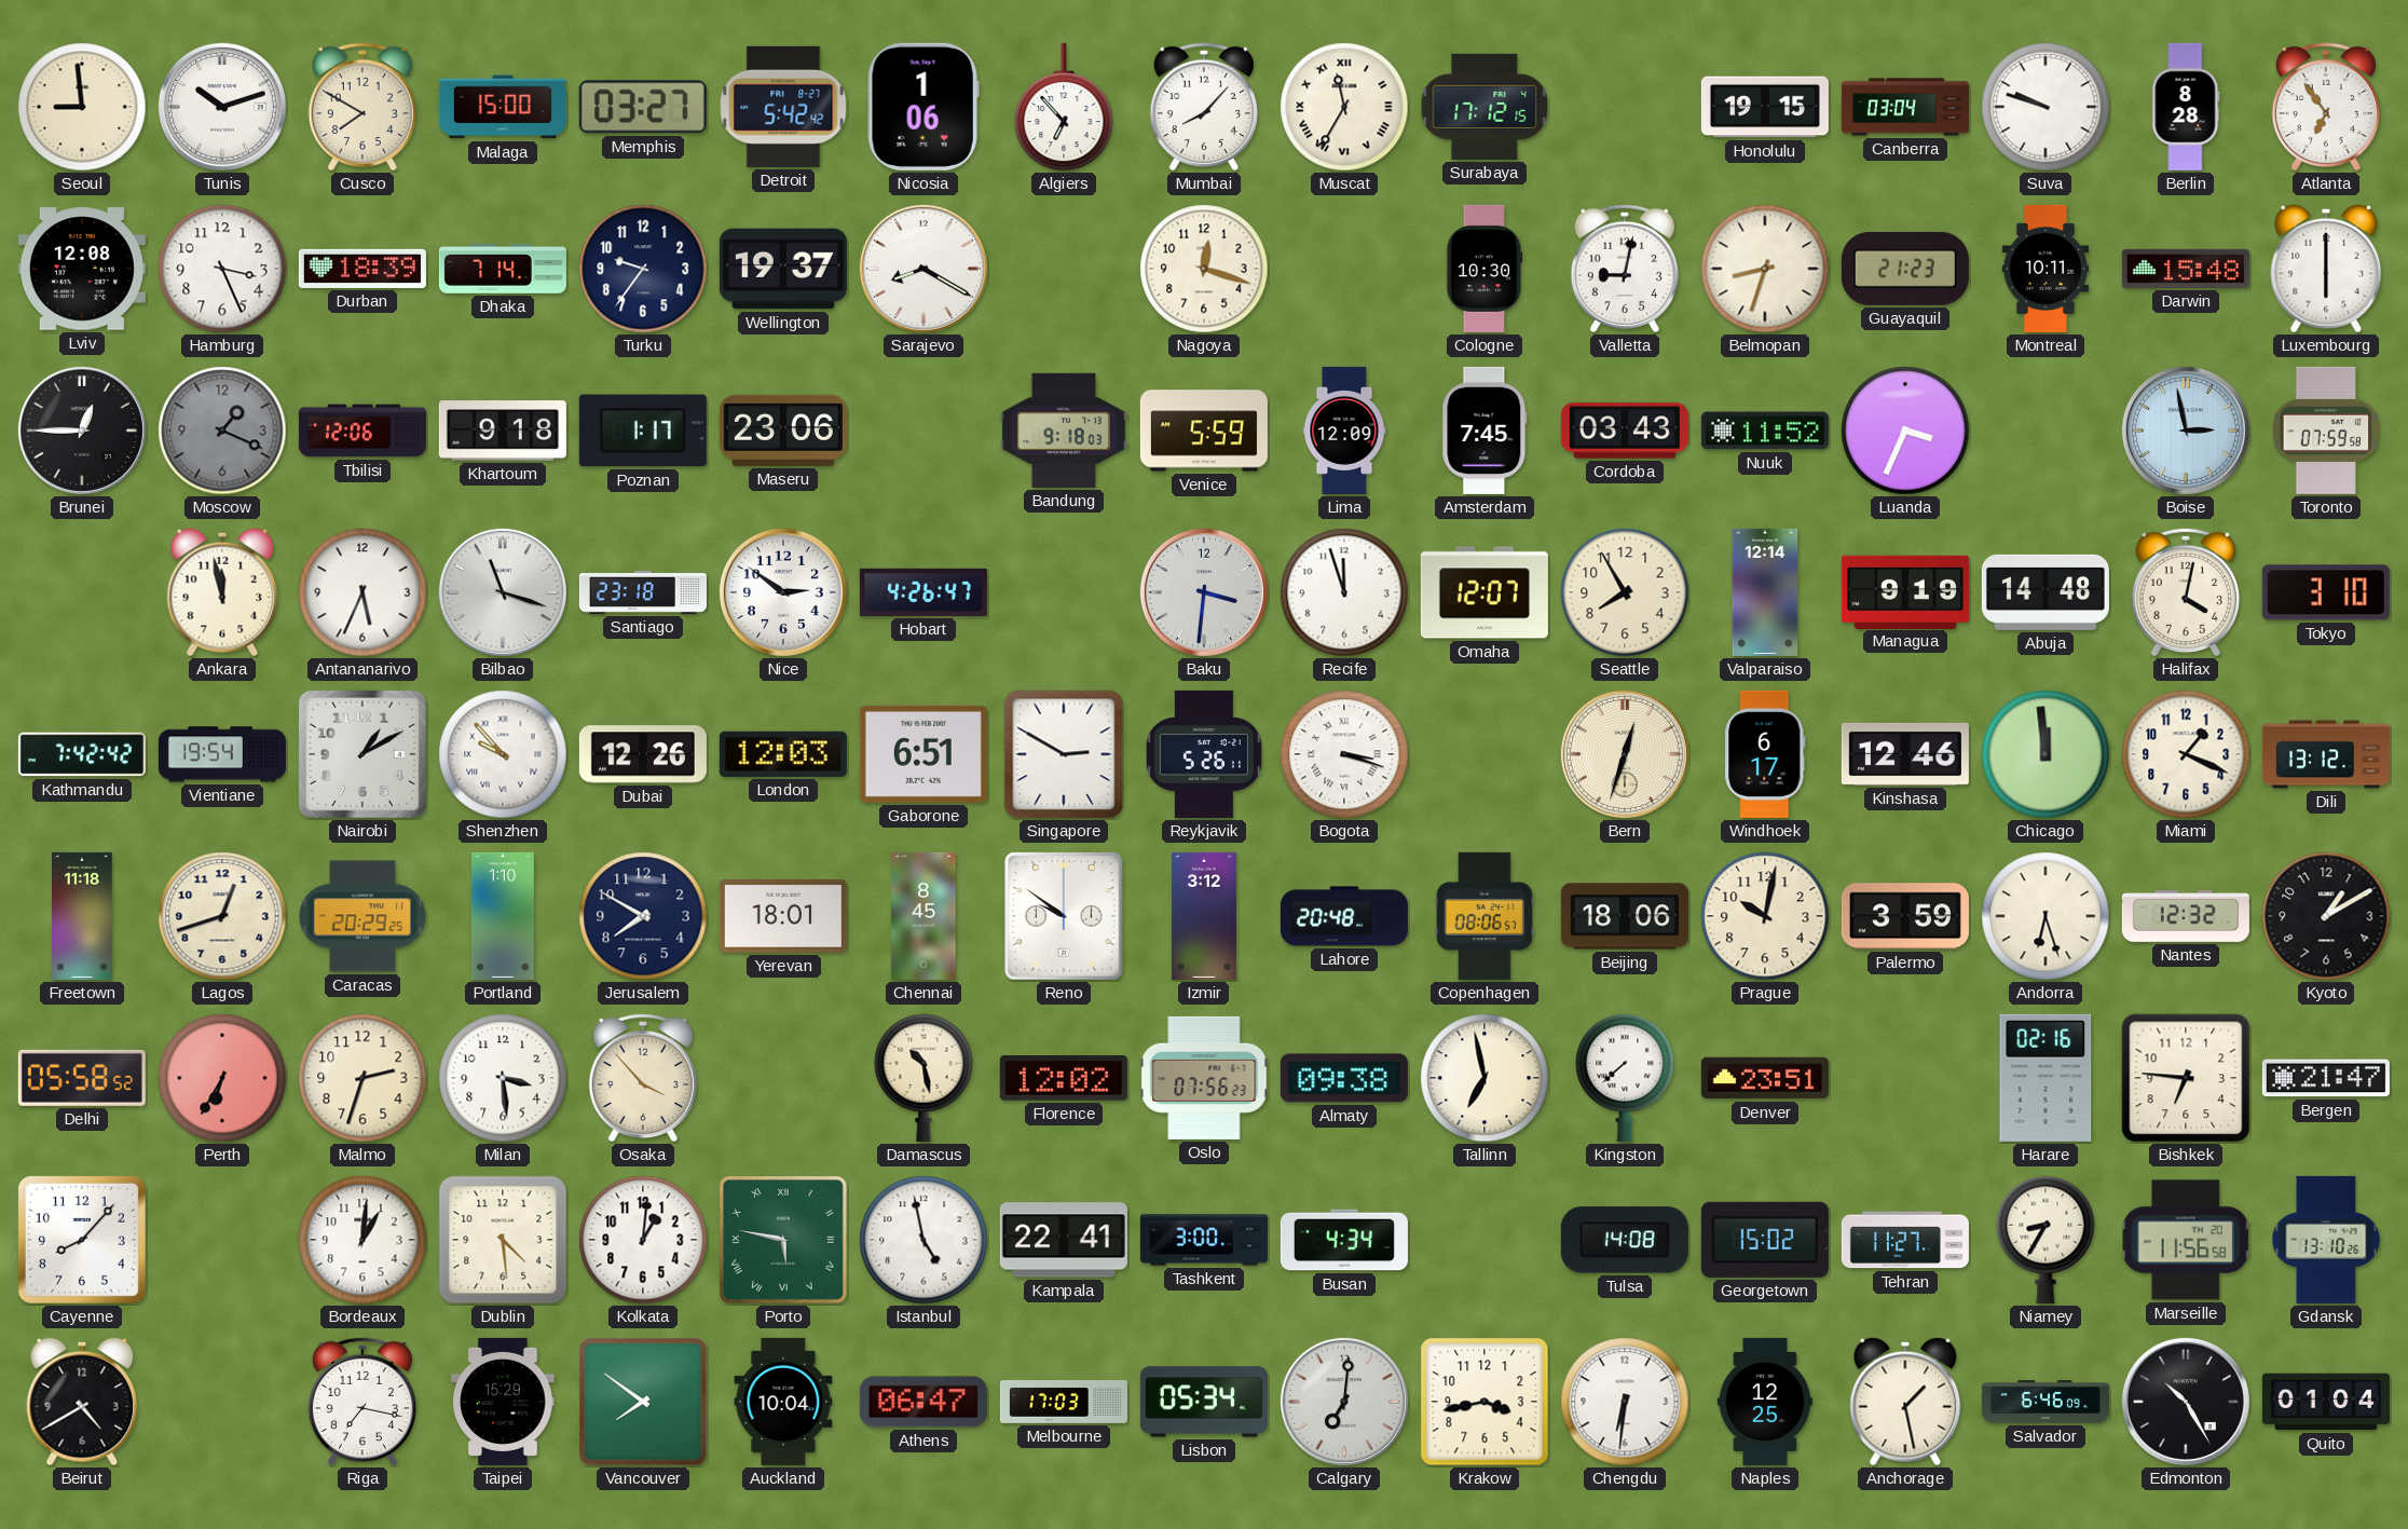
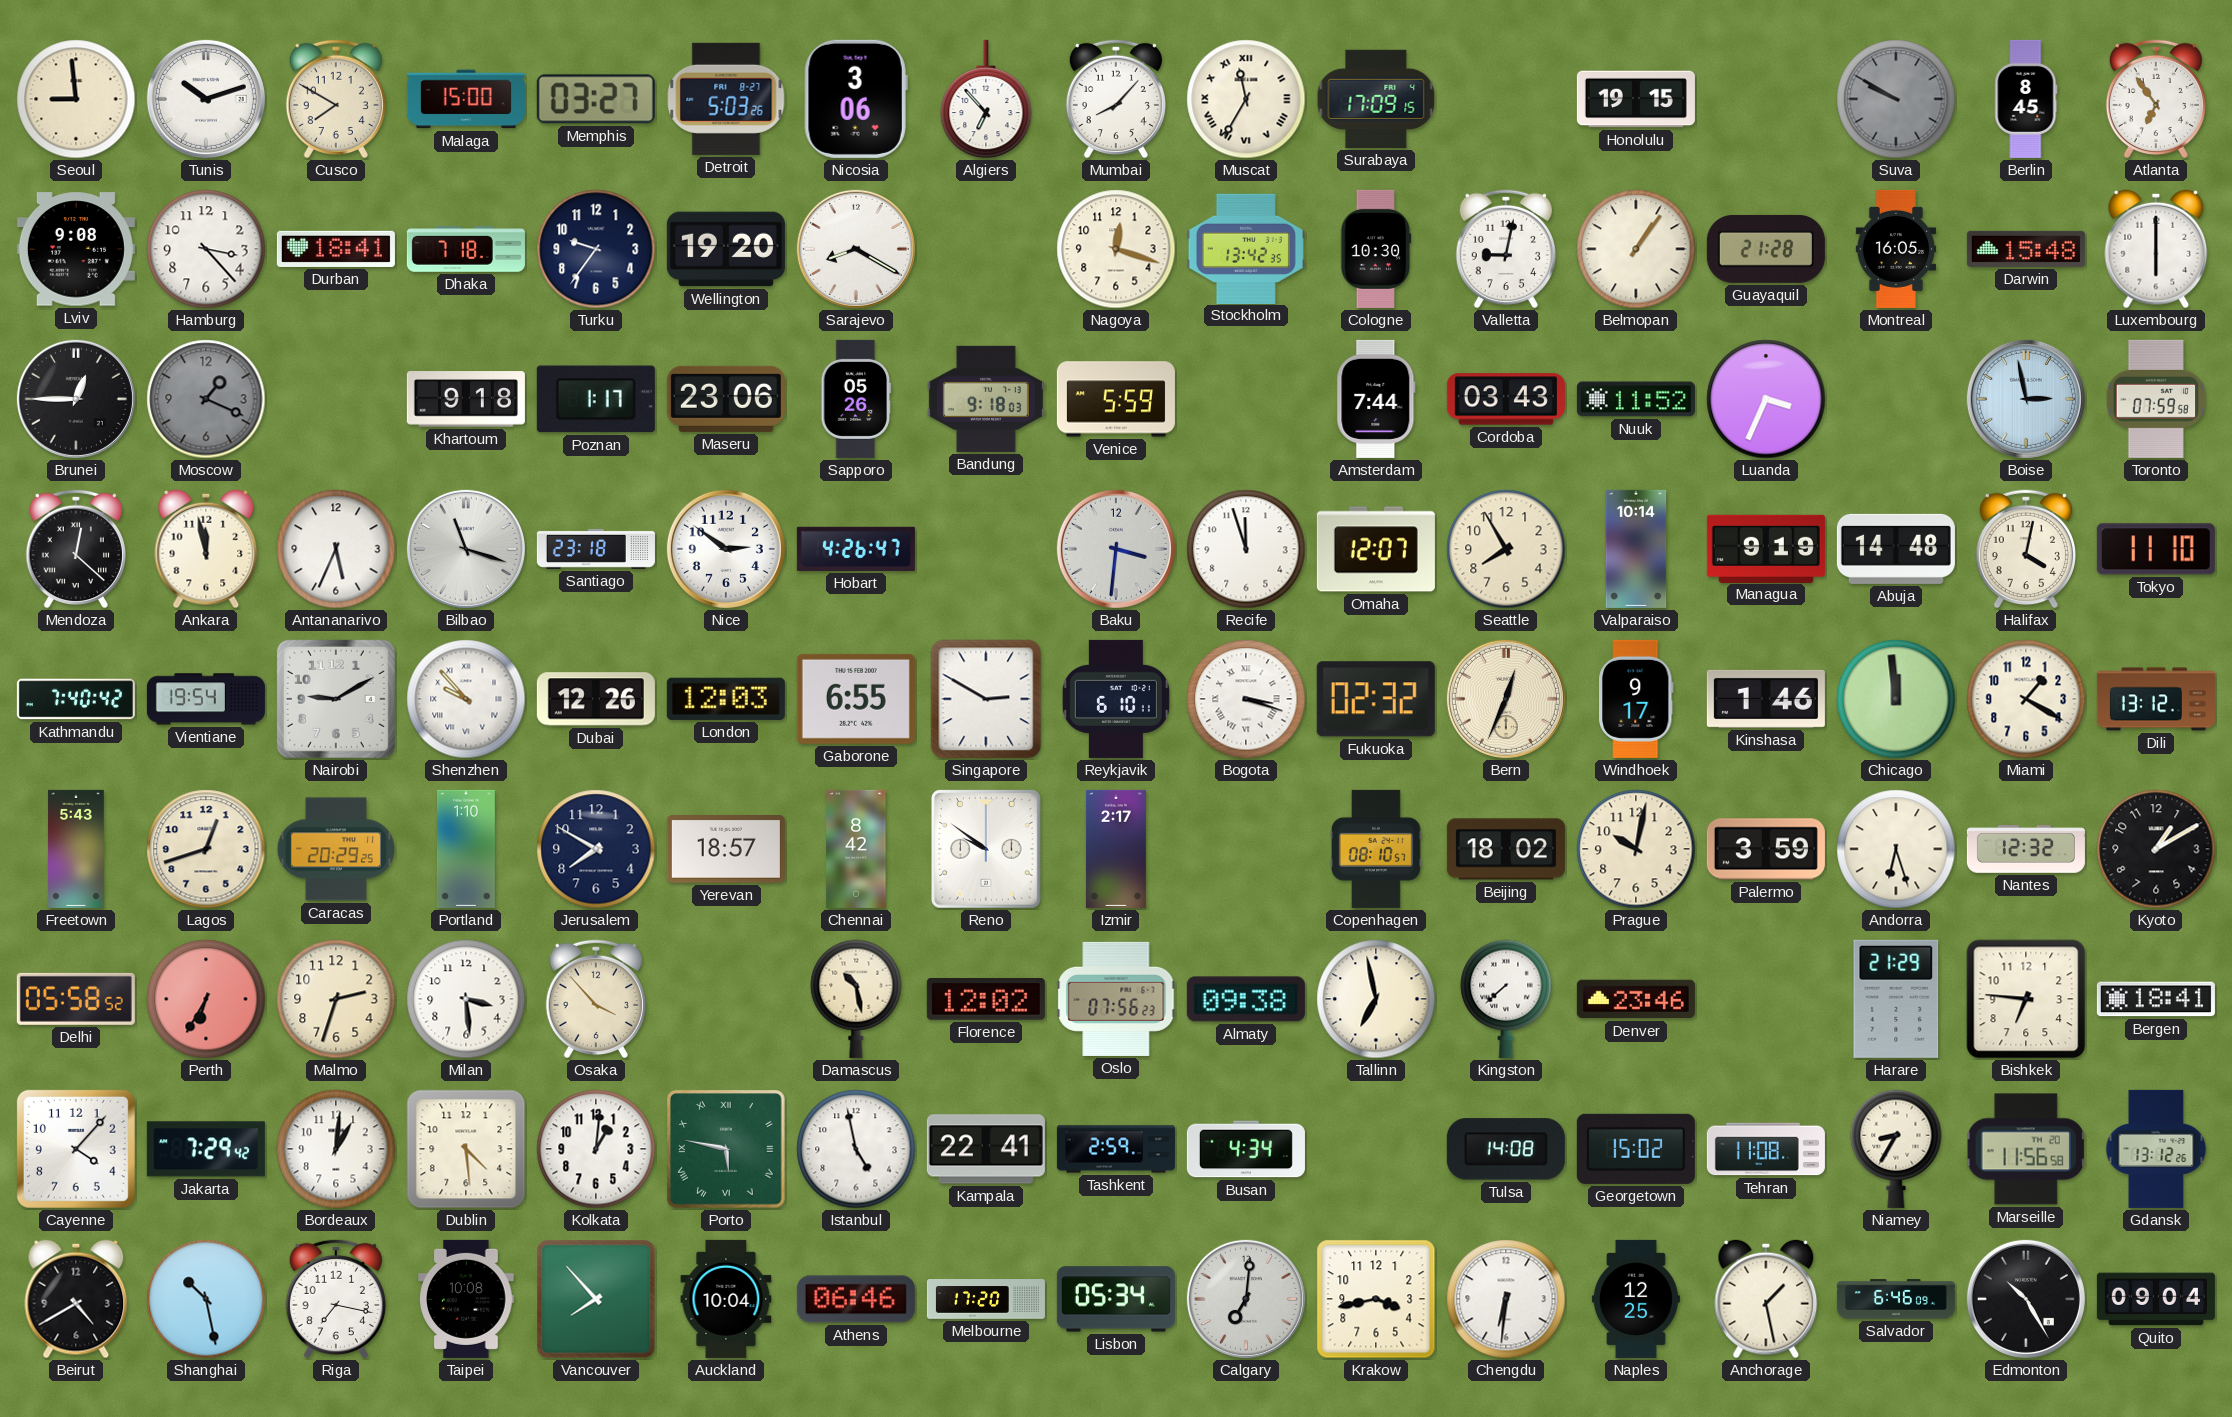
Detroit: 5:42 -> 5:03
Nicosia: 1:06 -> 3:06
Surabaya: 17:12 -> 17:09
Canberra: 03:04 -> none
Suva: 9:48 -> 9:50
Suva dial: white -> grey
Berlin: 8:28 -> 8:45
Lviv: 12:08 -> 9:08
Hamburg: 3:26 -> 3:23
Durban: 18:39 -> 18:41
Dhaka: 7:14 -> 7:18
Wellington: 19:37 -> 19:20
Stockholm: none -> 13:42
Belmopan: 8:33 -> 1:06
Guayaquil: 21:23 -> 21:28
Montreal: 10:11 -> 16:05
Tbilisi: 12:06 -> none
Sapporo: none -> 05:26
Lima: 12:09 -> none
Amsterdam: 7:45 -> 7:44
Mendoza: none -> 12:22
Valparaiso: 12:14 -> 10:14
Tokyo: 3:10 -> 11:10
Kathmandu: 7:42 -> 7:40
Nairobi: 1:10 -> 9:10
Gaborone: 6:51 -> 6:55
Reykjavik: 5:26 -> 6:10
Fukuoka: none -> 02:32
Bern: 12:33 -> 12:34
Windhoek: 6:17 -> 9:17
Kinshasa: 12:46 -> 1:46
Miami: 1:19 -> 1:20
Freetown: 11:18 -> 5:43
Yerevan: 18:01 -> 18:57
Chennai: 8:45 -> 8:42
Izmir: 3:12 -> 2:17
Lahore: 20:48 -> none
Copenhagen: 08:06 -> 08:10
Beijing: 18:06 -> 18:02
Denver: 23:51 -> 23:46
Harare: 02:16 -> 21:29
Bergen: 21:47 -> 18:41
Cayenne: 8:07 -> 4:07
Jakarta: none -> 7:29
Tashkent: 3:00 -> 2:59
Tehran: 11:27 -> 11:08
Gdansk: 13:10 -> 13:12
Shanghai: none -> 10:28
Taipei: 15:29 -> 10:08
Vancouver: 7:51 -> 7:53
Athens: 06:47 -> 06:46
Melbourne: 17:03 -> 17:20
Quito: 01:04 -> 09:04
